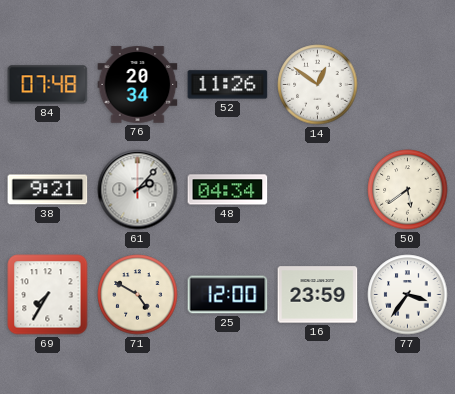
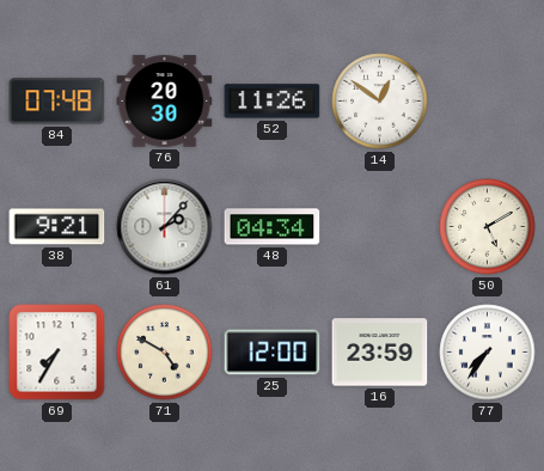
76: 20:34 -> 20:30
50: 5:39 -> 5:10
77: 3:36 -> 7:36
